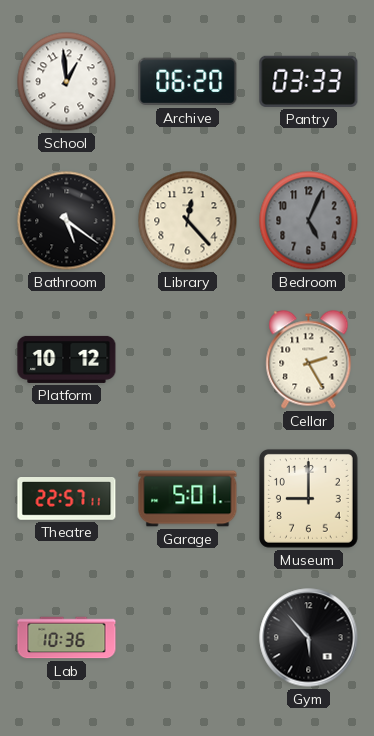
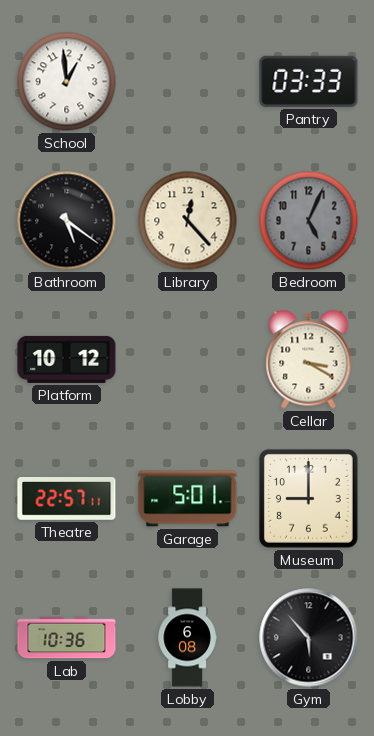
Archive: 06:20 -> none
Cellar: 2:25 -> 3:20
Lobby: none -> 6:08
